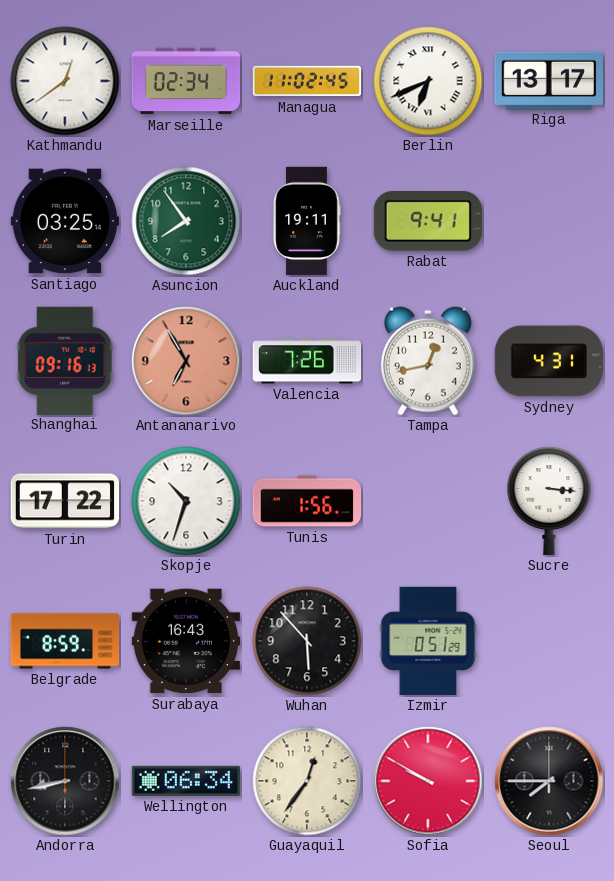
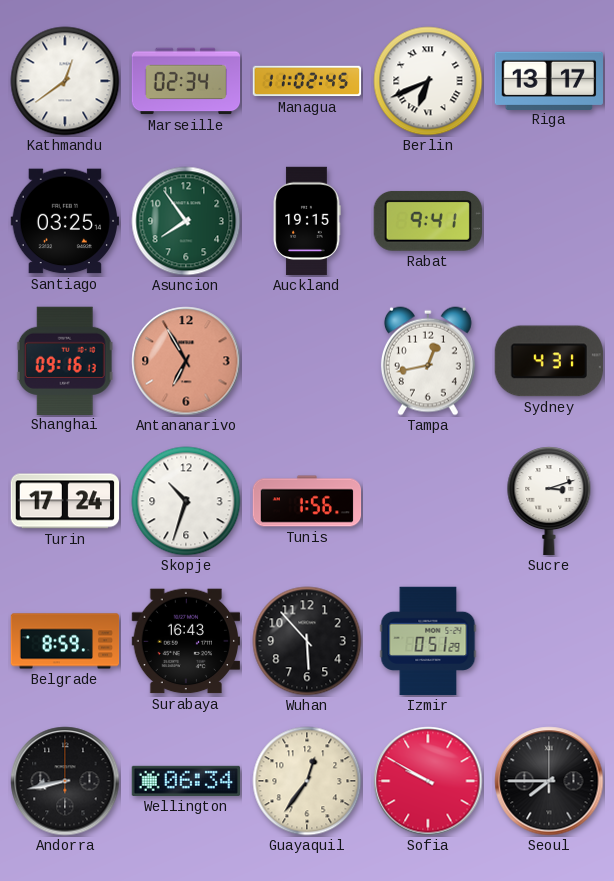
Auckland: 19:11 -> 19:15
Valencia: 7:26 -> none
Turin: 17:22 -> 17:24
Sucre: 3:16 -> 3:12
